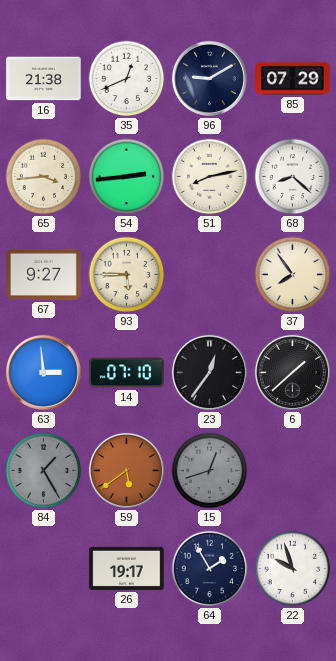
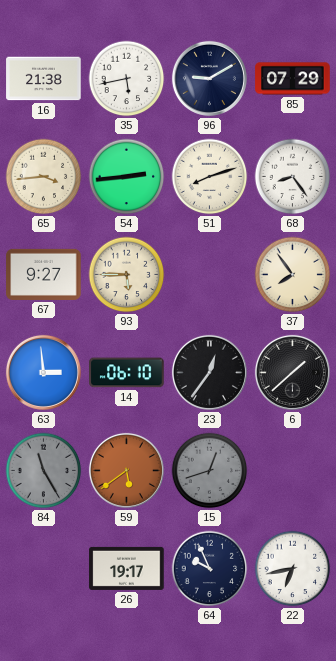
35: 12:41 -> 5:43
51: 8:13 -> 8:12
68: 8:22 -> 8:24
14: 07:10 -> 06:10
84: 1:25 -> 11:25
64: 1:55 -> 9:56
22: 9:57 -> 6:43
